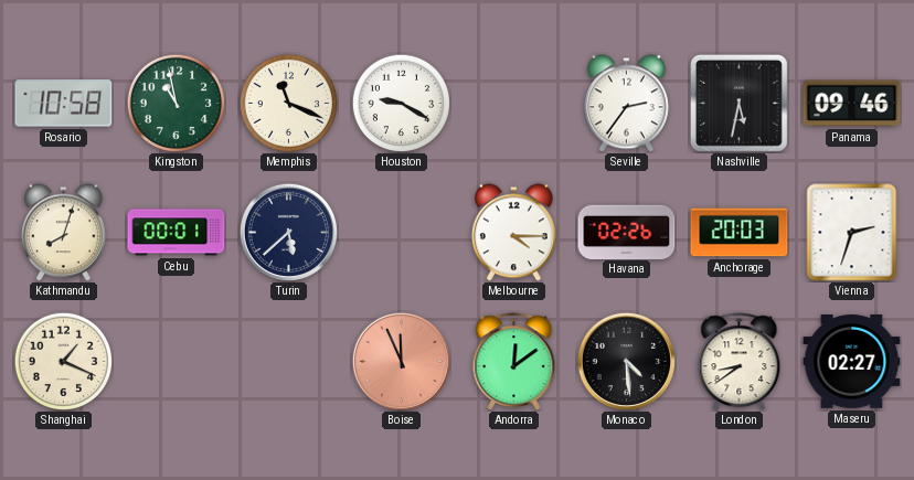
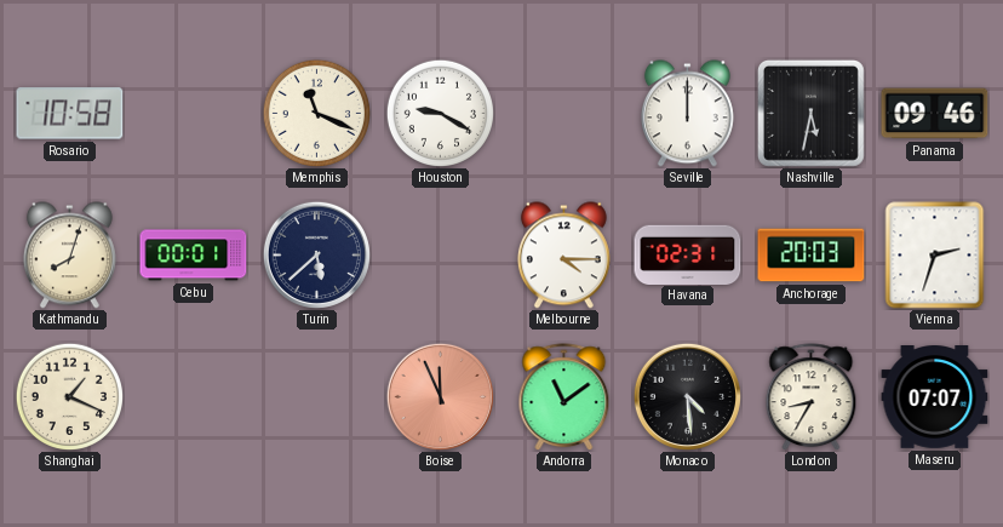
Kingston: 10:58 -> none
Seville: 2:36 -> 12:00
Havana: 02:26 -> 02:31
Andorra: 12:09 -> 11:09
London: 8:39 -> 8:35
Maseru: 02:27 -> 07:07
